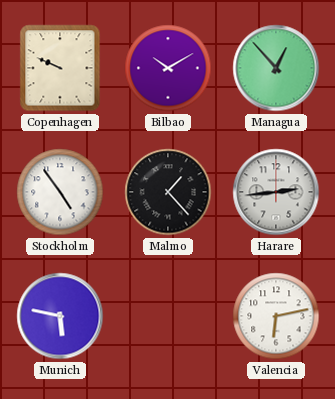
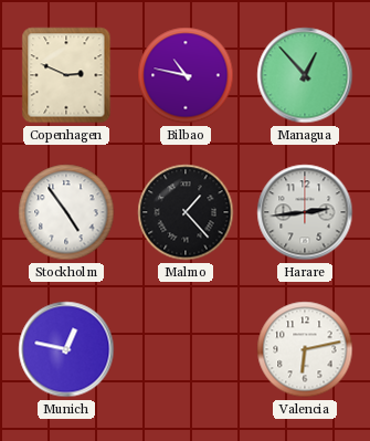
Copenhagen: 9:49 -> 2:49
Bilbao: 10:10 -> 10:47
Munich: 5:47 -> 12:47
